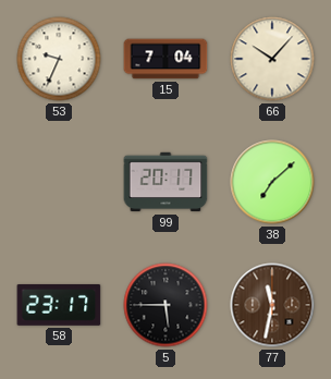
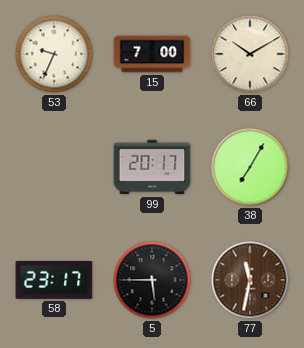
15: 7:04 -> 7:00
66: 10:07 -> 10:10
38: 7:08 -> 7:05
